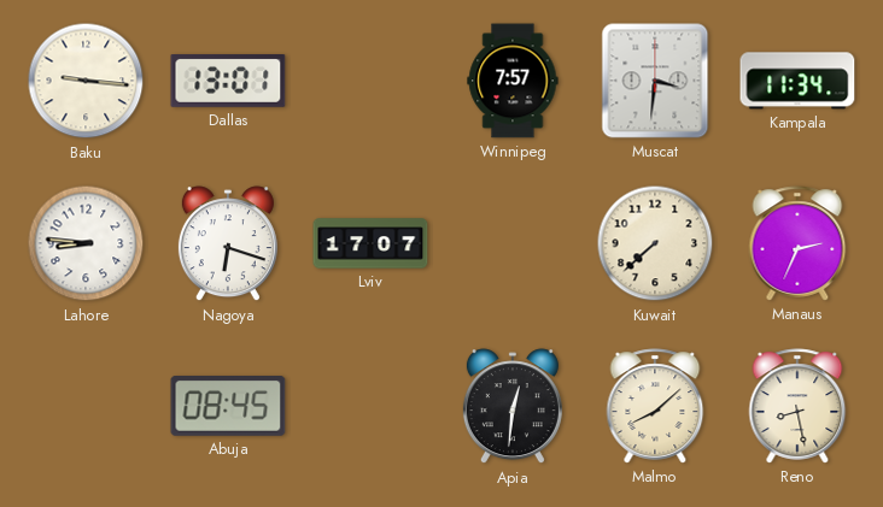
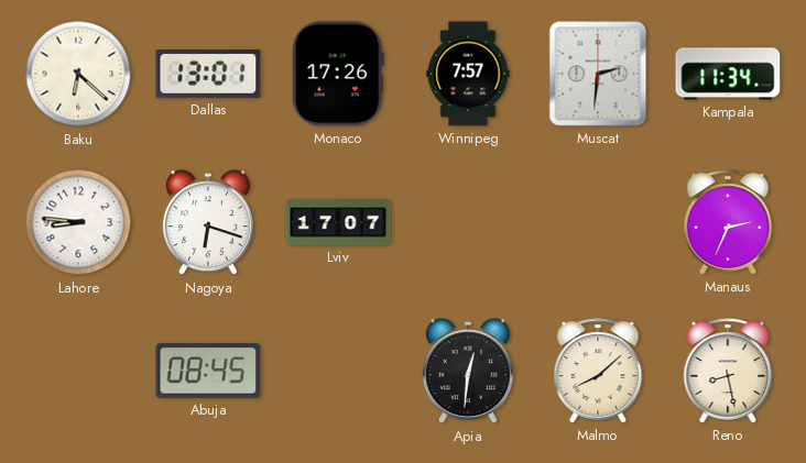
Baku: 9:16 -> 6:22
Monaco: none -> 17:26
Muscat: 3:31 -> 2:31
Kuwait: 7:38 -> none
